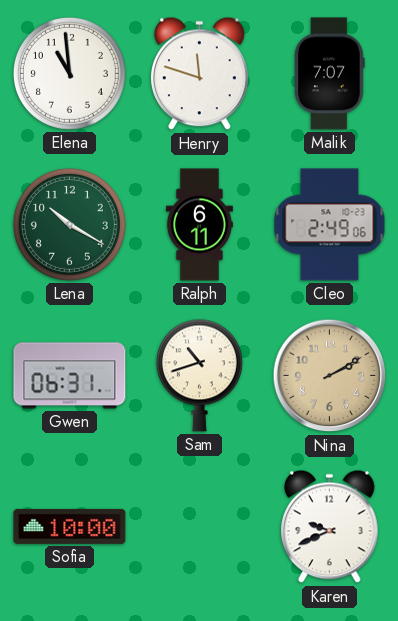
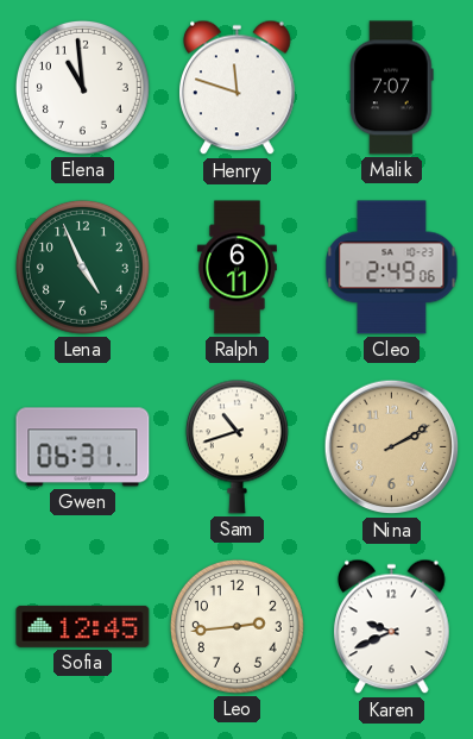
Lena: 10:20 -> 4:56
Sofia: 10:00 -> 12:45
Leo: none -> 2:44
